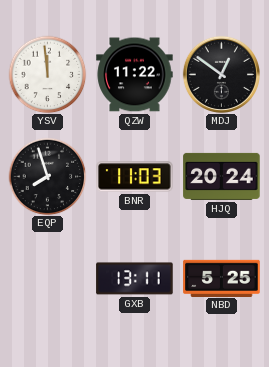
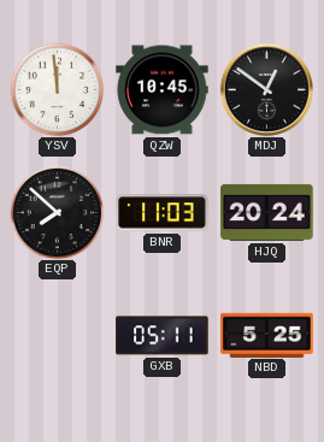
QZW: 11:22 -> 10:45
EQP: 7:57 -> 7:52
GXB: 13:11 -> 05:11
